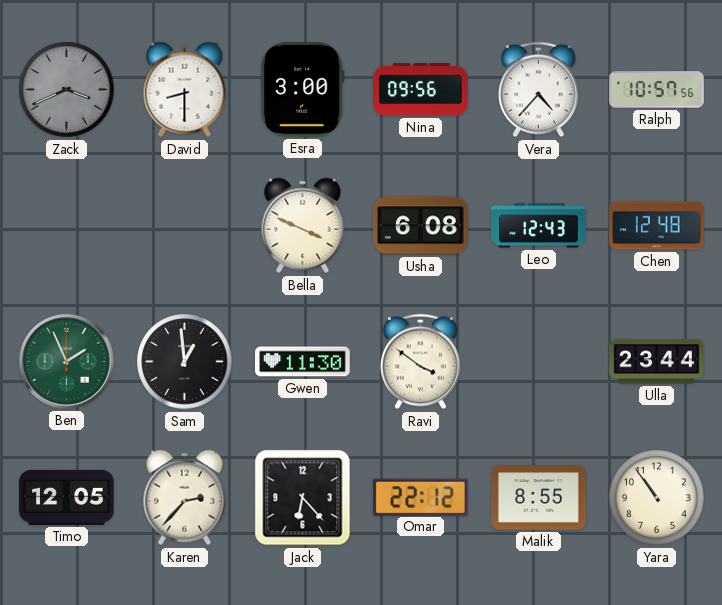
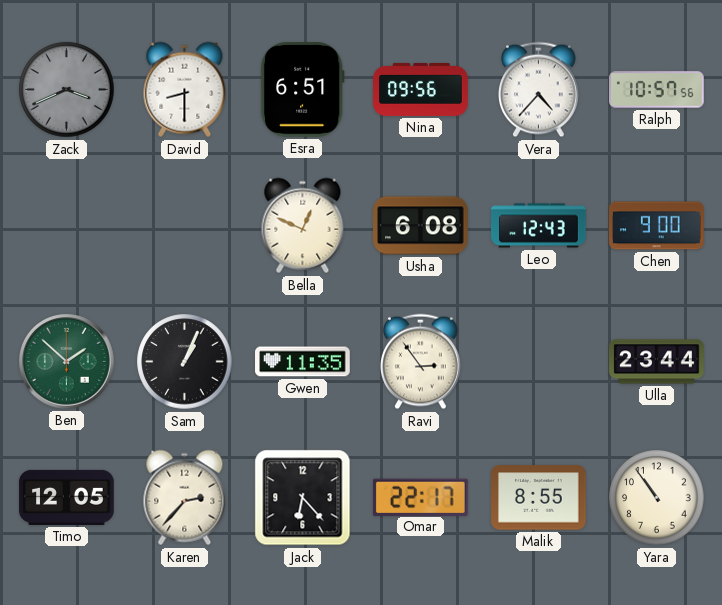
Esra: 3:00 -> 6:51
Bella: 3:49 -> 12:49
Chen: 12:48 -> 9:00
Ben: 1:56 -> 1:52
Sam: 12:59 -> 1:04
Gwen: 11:30 -> 11:35
Ravi: 3:51 -> 2:54
Omar: 22:12 -> 22:17
